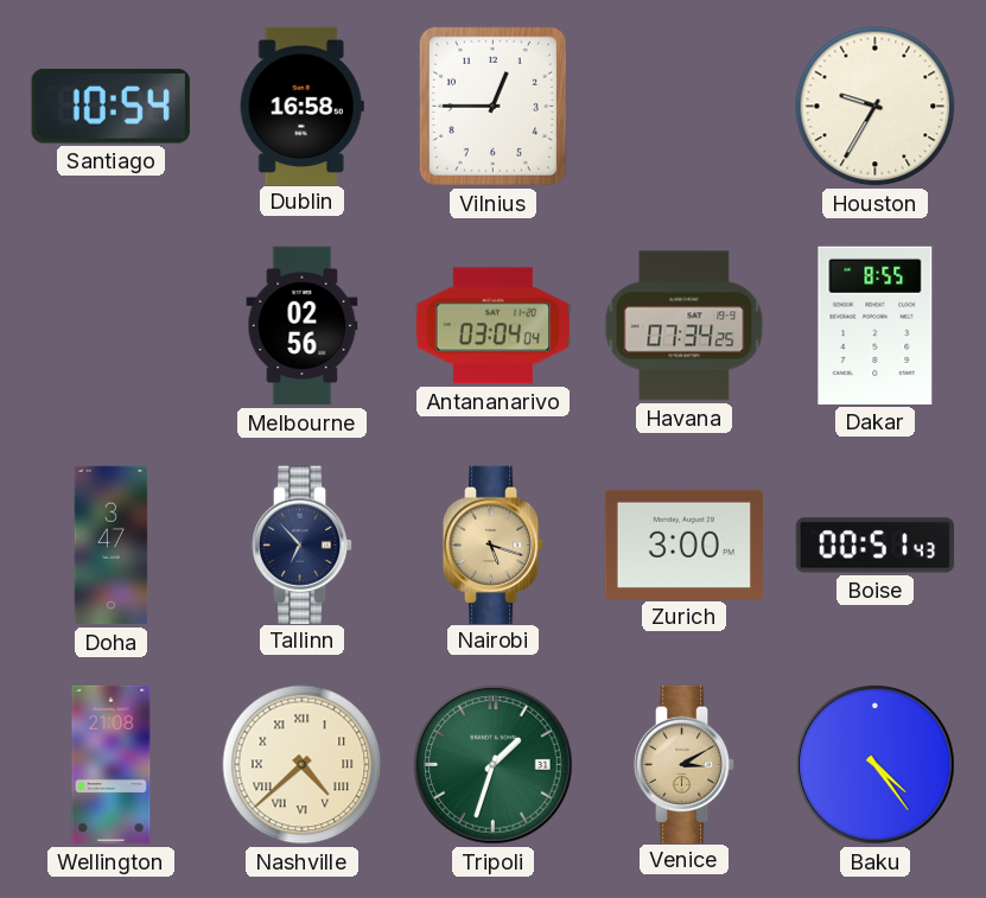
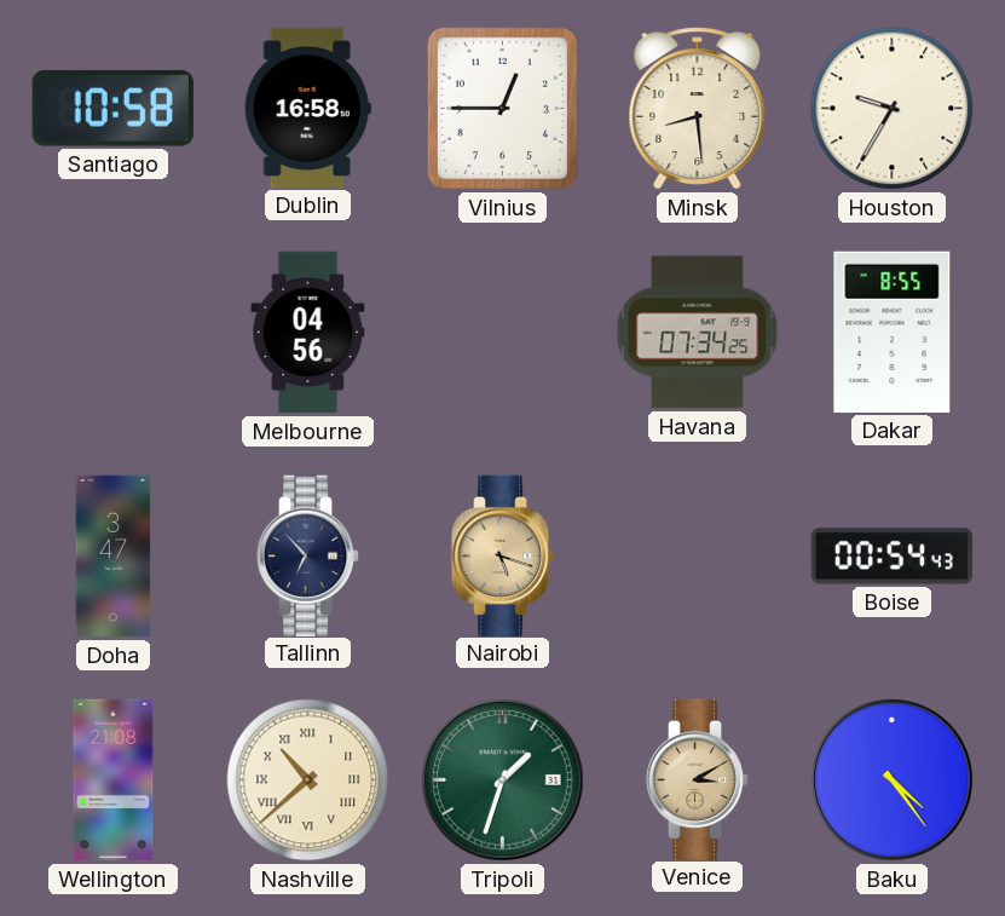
Santiago: 10:54 -> 10:58
Minsk: none -> 8:29
Melbourne: 02:56 -> 04:56
Antananarivo: 03:04 -> none
Zurich: 3:00 -> none
Boise: 00:51 -> 00:54
Nashville: 4:38 -> 10:38
